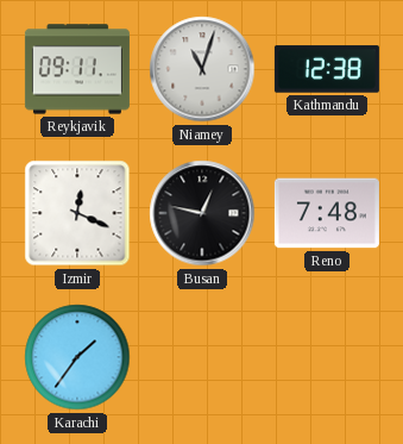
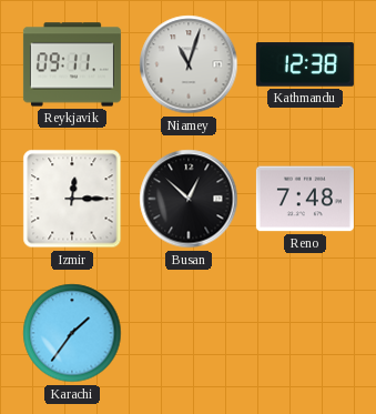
Izmir: 12:19 -> 12:15
Busan: 12:47 -> 12:52
